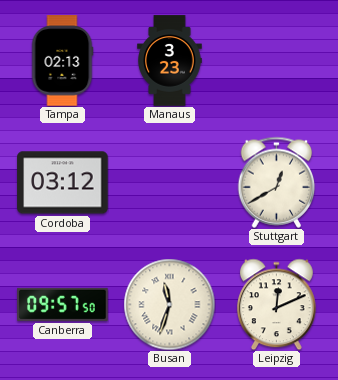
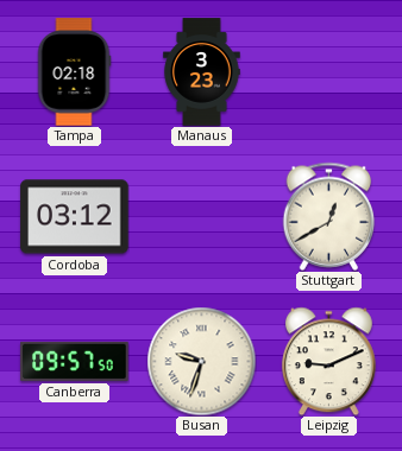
Tampa: 02:13 -> 02:18
Busan: 11:33 -> 9:33
Leipzig: 12:11 -> 9:11
